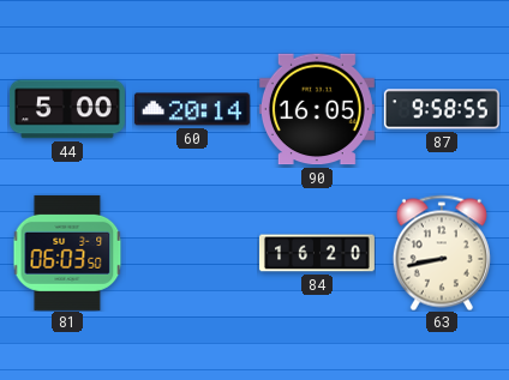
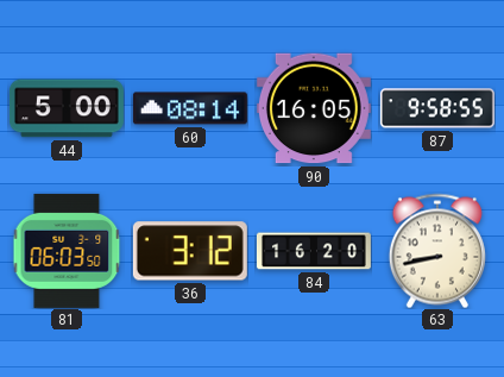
60: 20:14 -> 08:14
36: none -> 3:12
